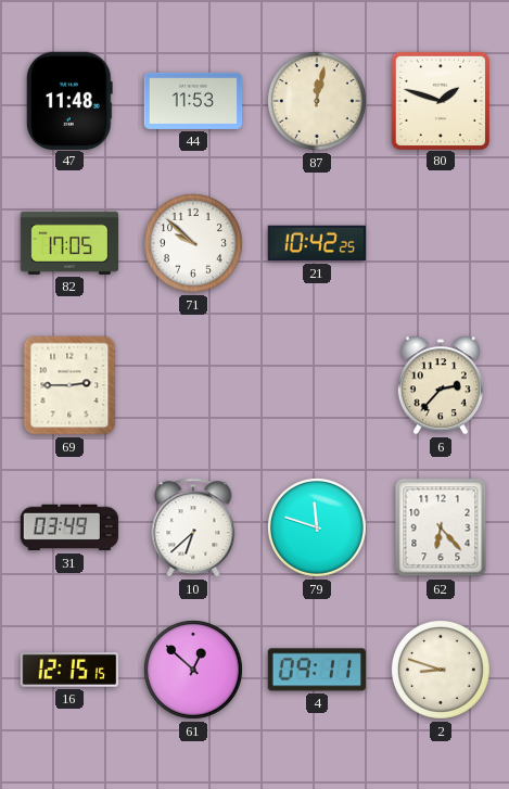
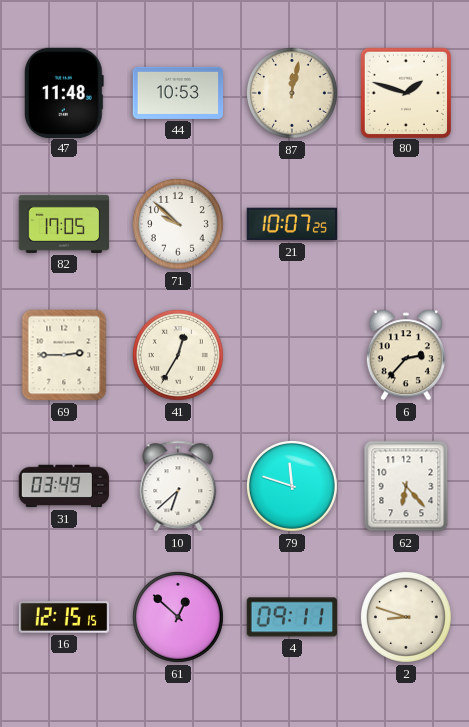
44: 11:53 -> 10:53
21: 10:42 -> 10:07
41: none -> 12:35
